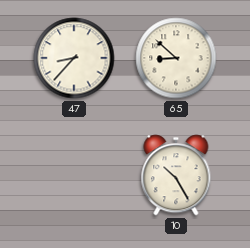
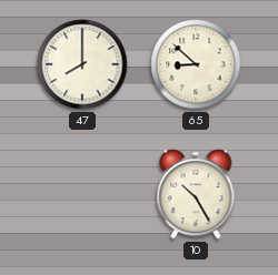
47: 8:37 -> 8:00
